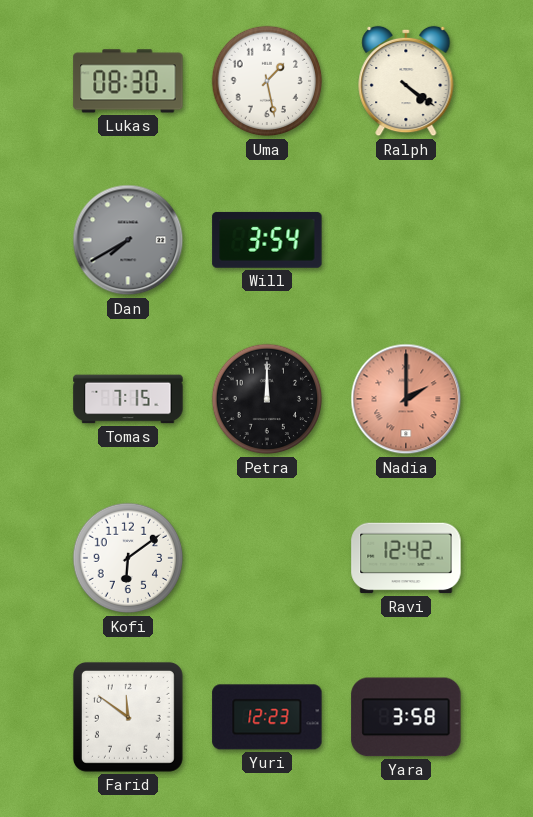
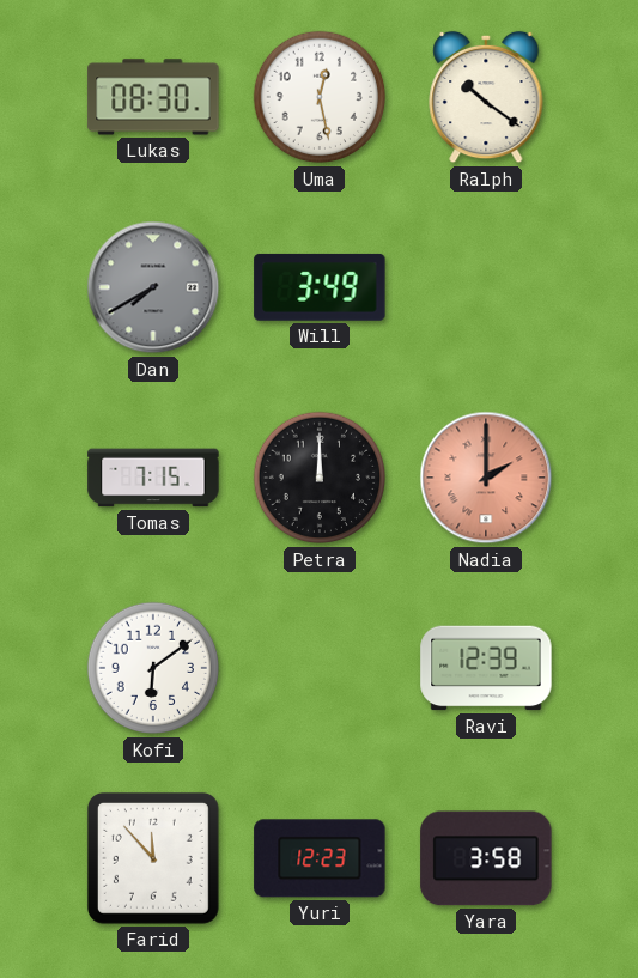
Uma: 1:28 -> 12:28
Ralph: 4:21 -> 10:21
Will: 3:54 -> 3:49
Ravi: 12:42 -> 12:39
Farid: 11:51 -> 11:53
